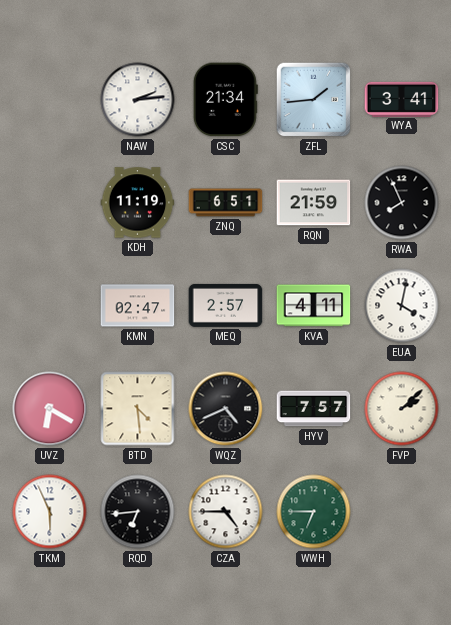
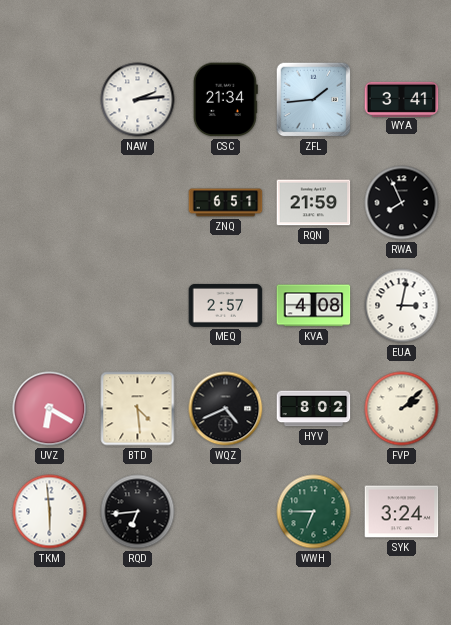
KDH: 11:19 -> none
KMN: 02:47 -> none
KVA: 4:11 -> 4:08
EUA: 4:02 -> 3:02
HYV: 7:57 -> 8:02
TKM: 5:56 -> 5:59
CZA: 4:45 -> none
SYK: none -> 3:24
